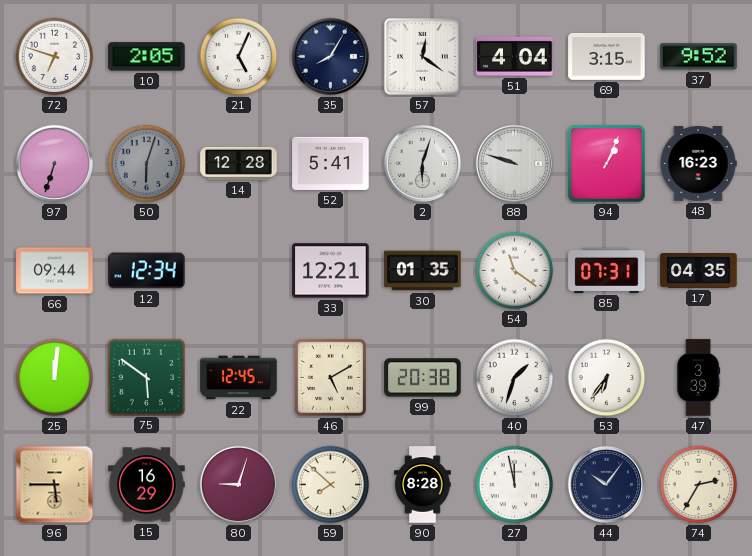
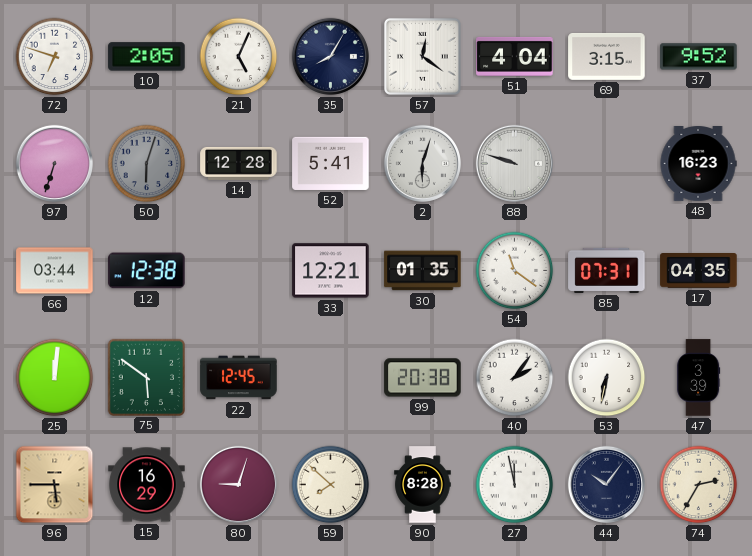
94: 1:04 -> none
66: 09:44 -> 03:44
12: 12:34 -> 12:38
46: 5:10 -> none
40: 1:33 -> 2:06
53: 6:36 -> 6:32
